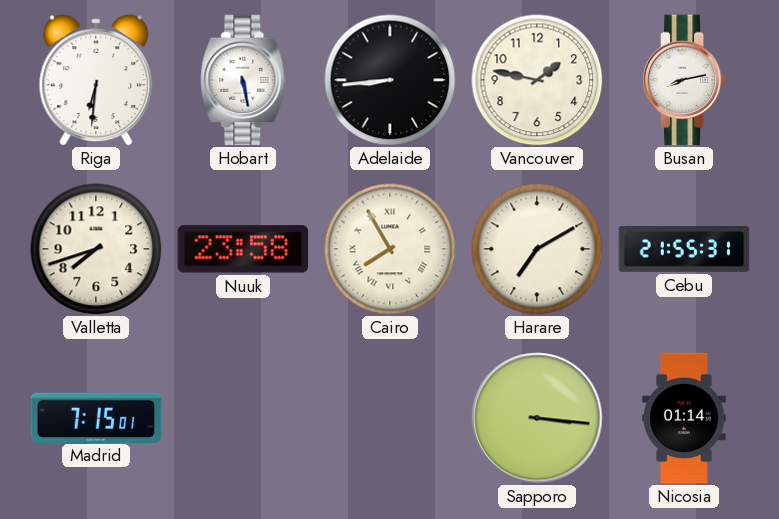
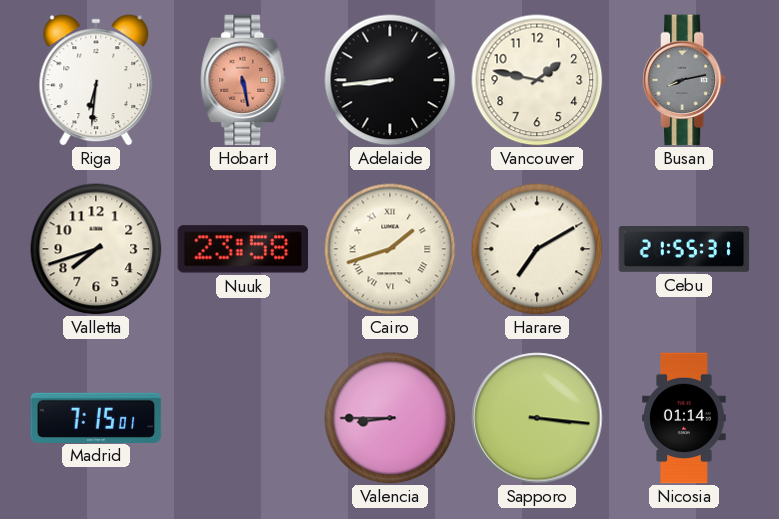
Hobart dial: white -> salmon
Busan dial: white -> grey
Cairo: 7:55 -> 1:42
Valencia: none -> 8:45
